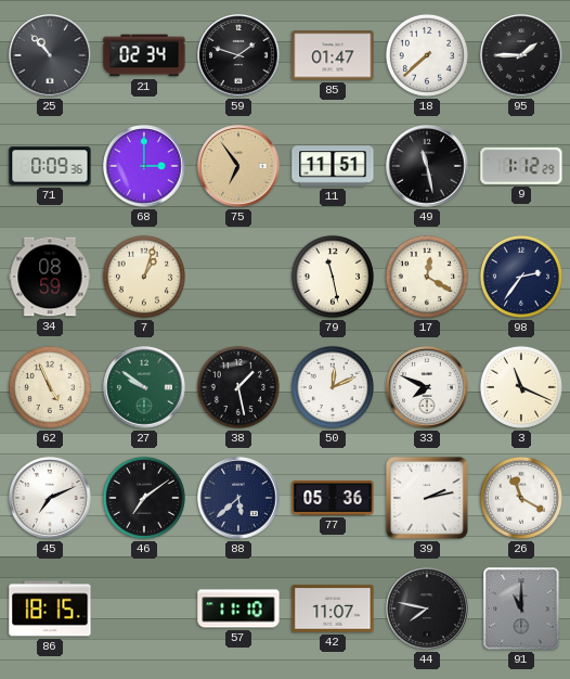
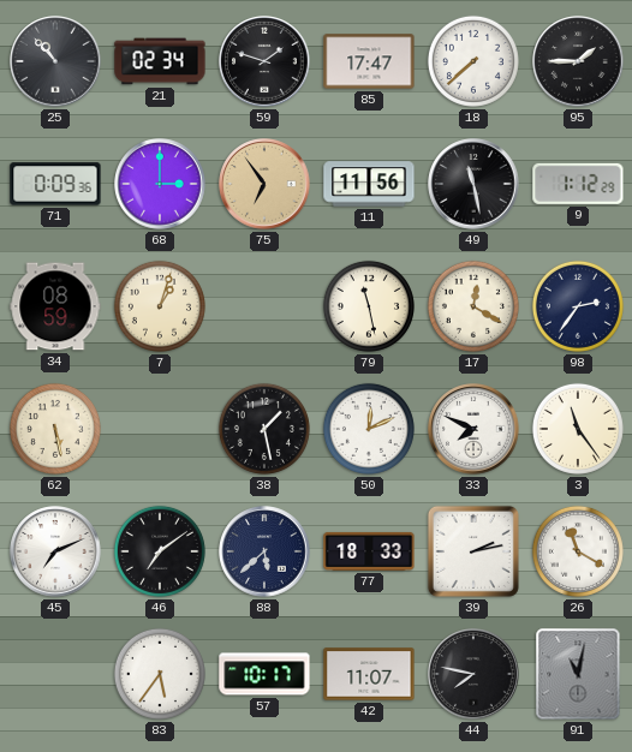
85: 01:47 -> 17:47
11: 11:51 -> 11:56
62: 4:56 -> 5:28
27: 9:51 -> none
3: 11:19 -> 11:24
77: 05:36 -> 18:33
86: 18:15 -> none
83: none -> 5:36
57: 11:10 -> 10:17
91: 11:00 -> 11:02
